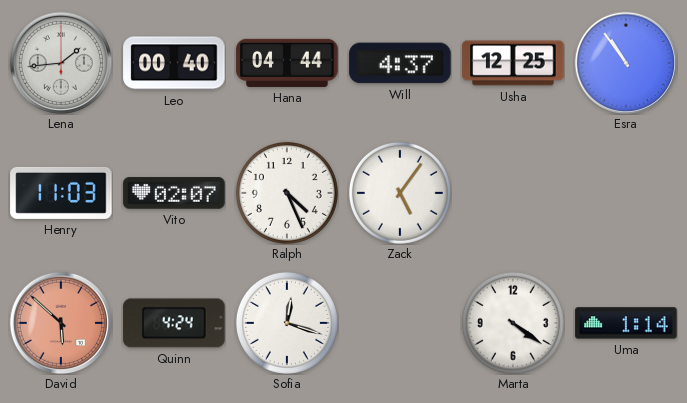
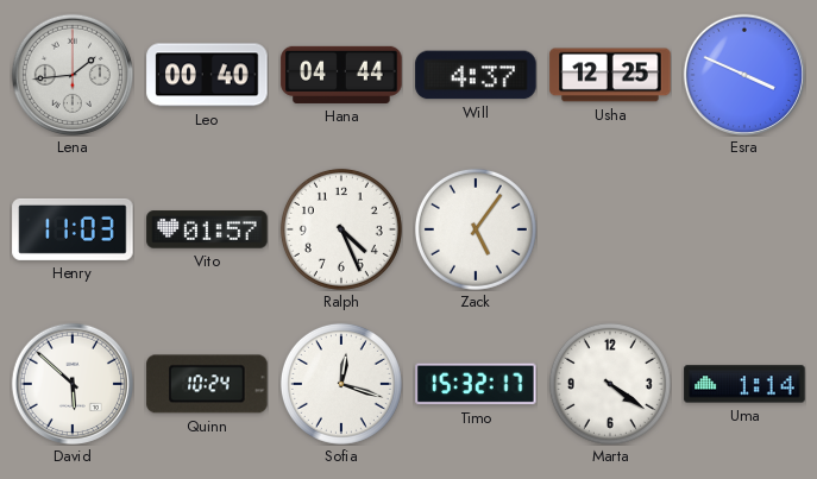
Esra: 10:54 -> 3:49
Vito: 02:07 -> 01:57
David dial: salmon -> white
Quinn: 4:24 -> 10:24
Timo: none -> 15:32
